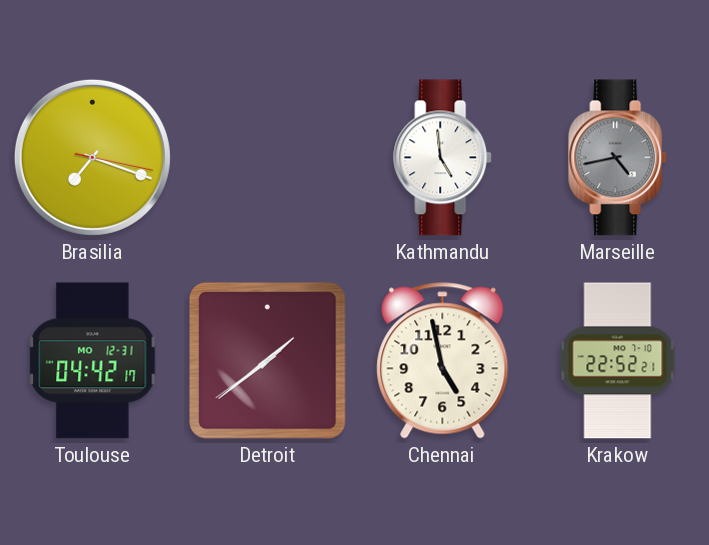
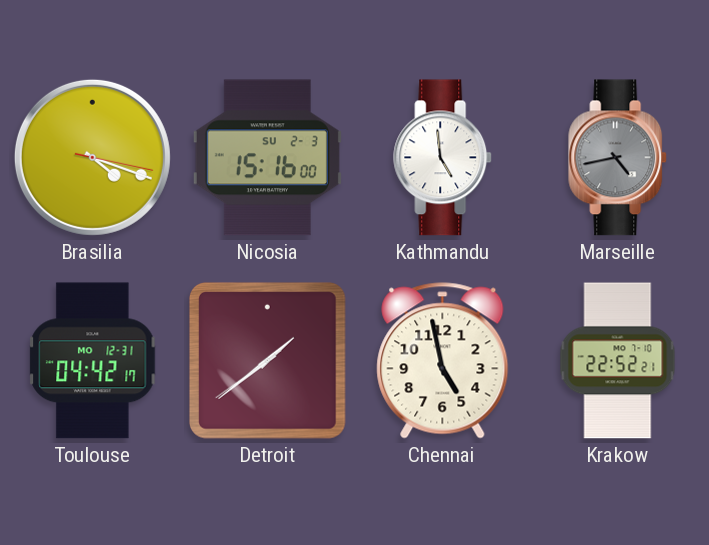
Brasilia: 7:18 -> 4:18
Nicosia: none -> 15:16
